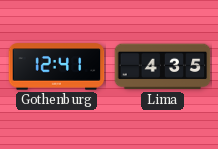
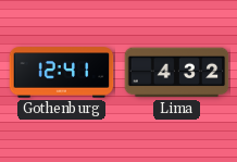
Lima: 4:35 -> 4:32
